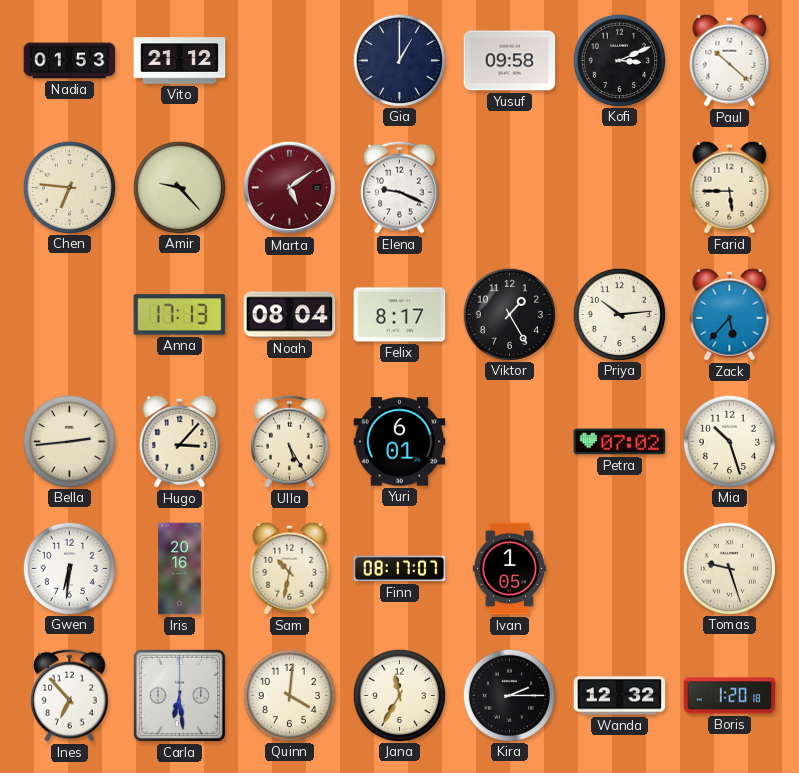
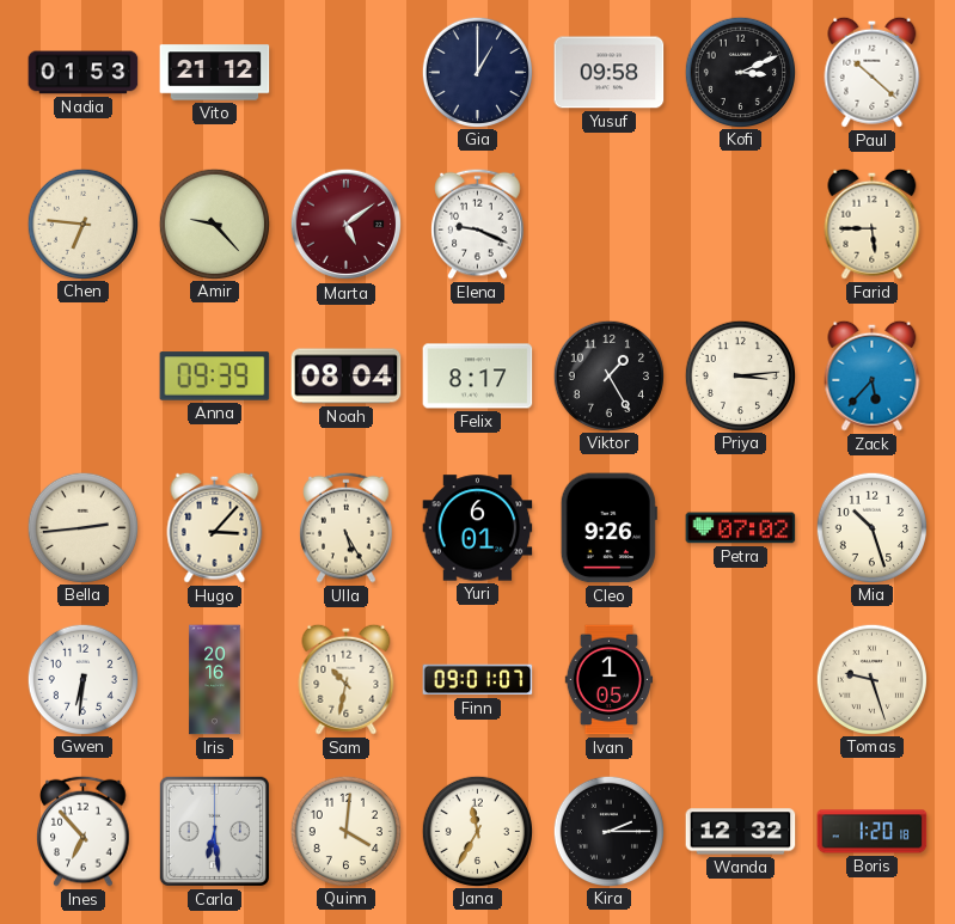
Anna: 17:13 -> 09:39
Priya: 10:14 -> 3:14
Cleo: none -> 9:26
Finn: 08:17 -> 09:01
